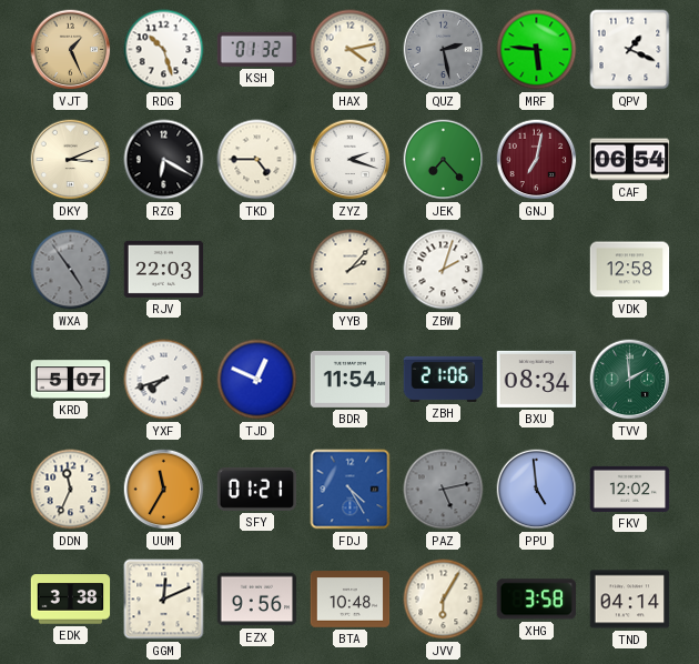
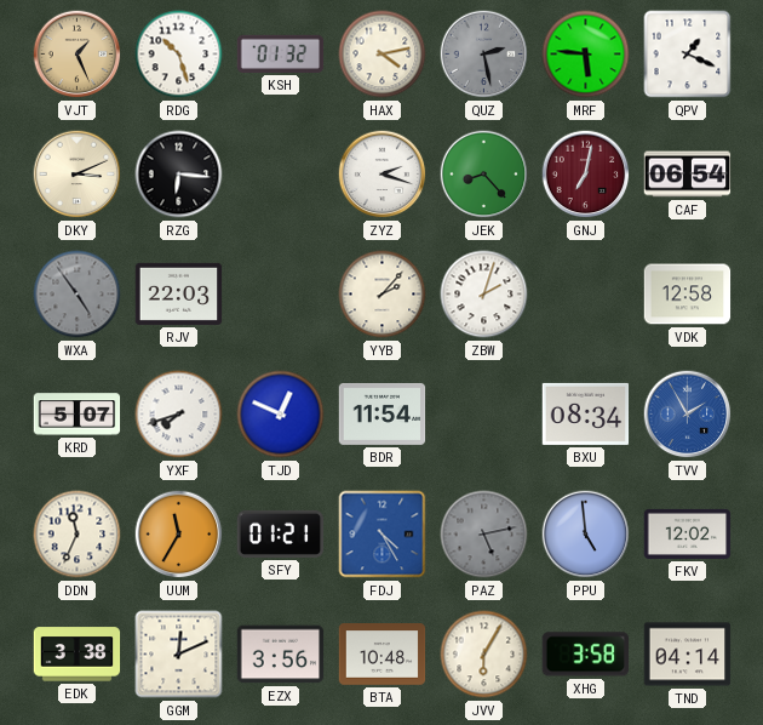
RZG: 6:20 -> 6:16
TKD: 4:45 -> none
JEK: 7:23 -> 8:23
ZBH: 21:06 -> none
TVV: 1:59 -> 1:55
TVV dial: green -> blue
EZX: 9:56 -> 3:56
